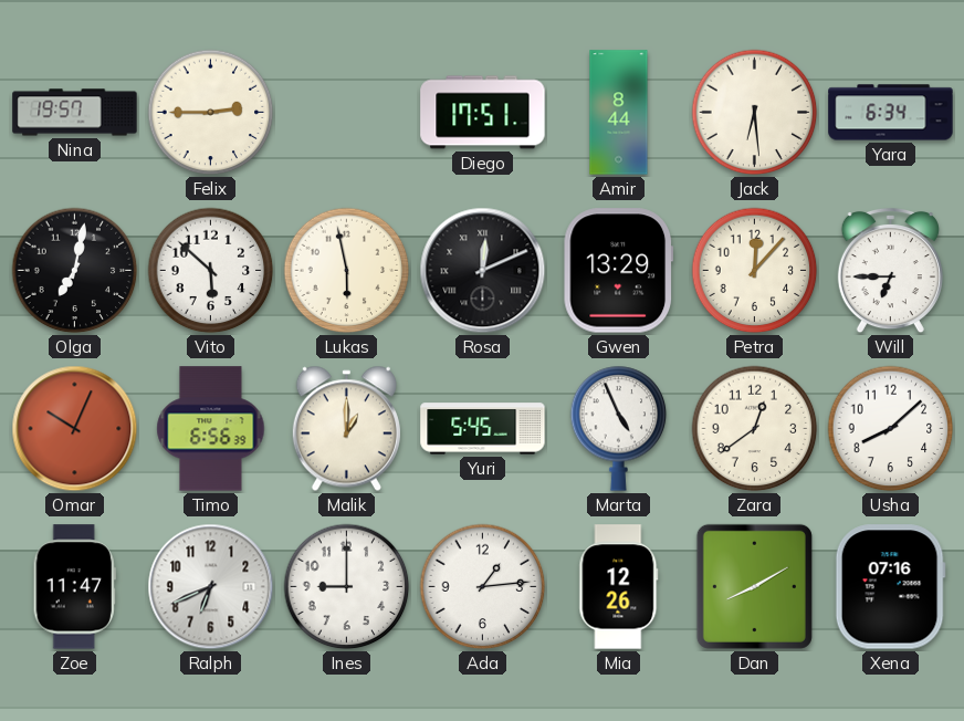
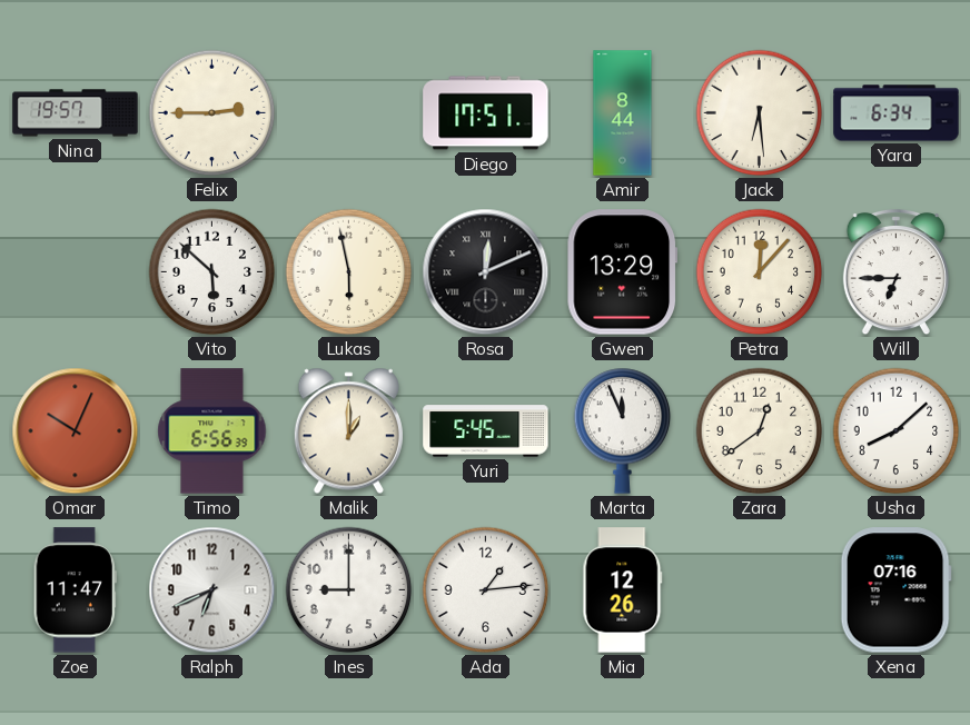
Olga: 7:02 -> none
Marta: 4:56 -> 11:56
Dan: 8:10 -> none
